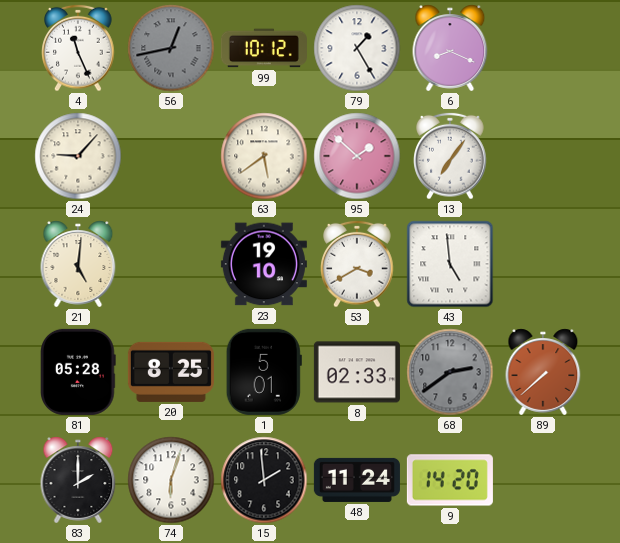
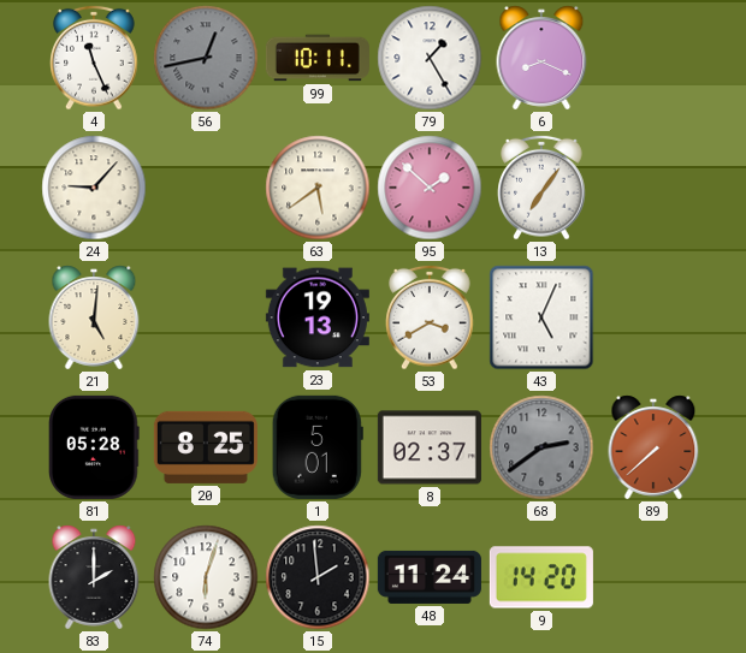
99: 10:12 -> 10:11
23: 19:10 -> 19:13
43: 4:59 -> 5:04
8: 02:33 -> 02:37
